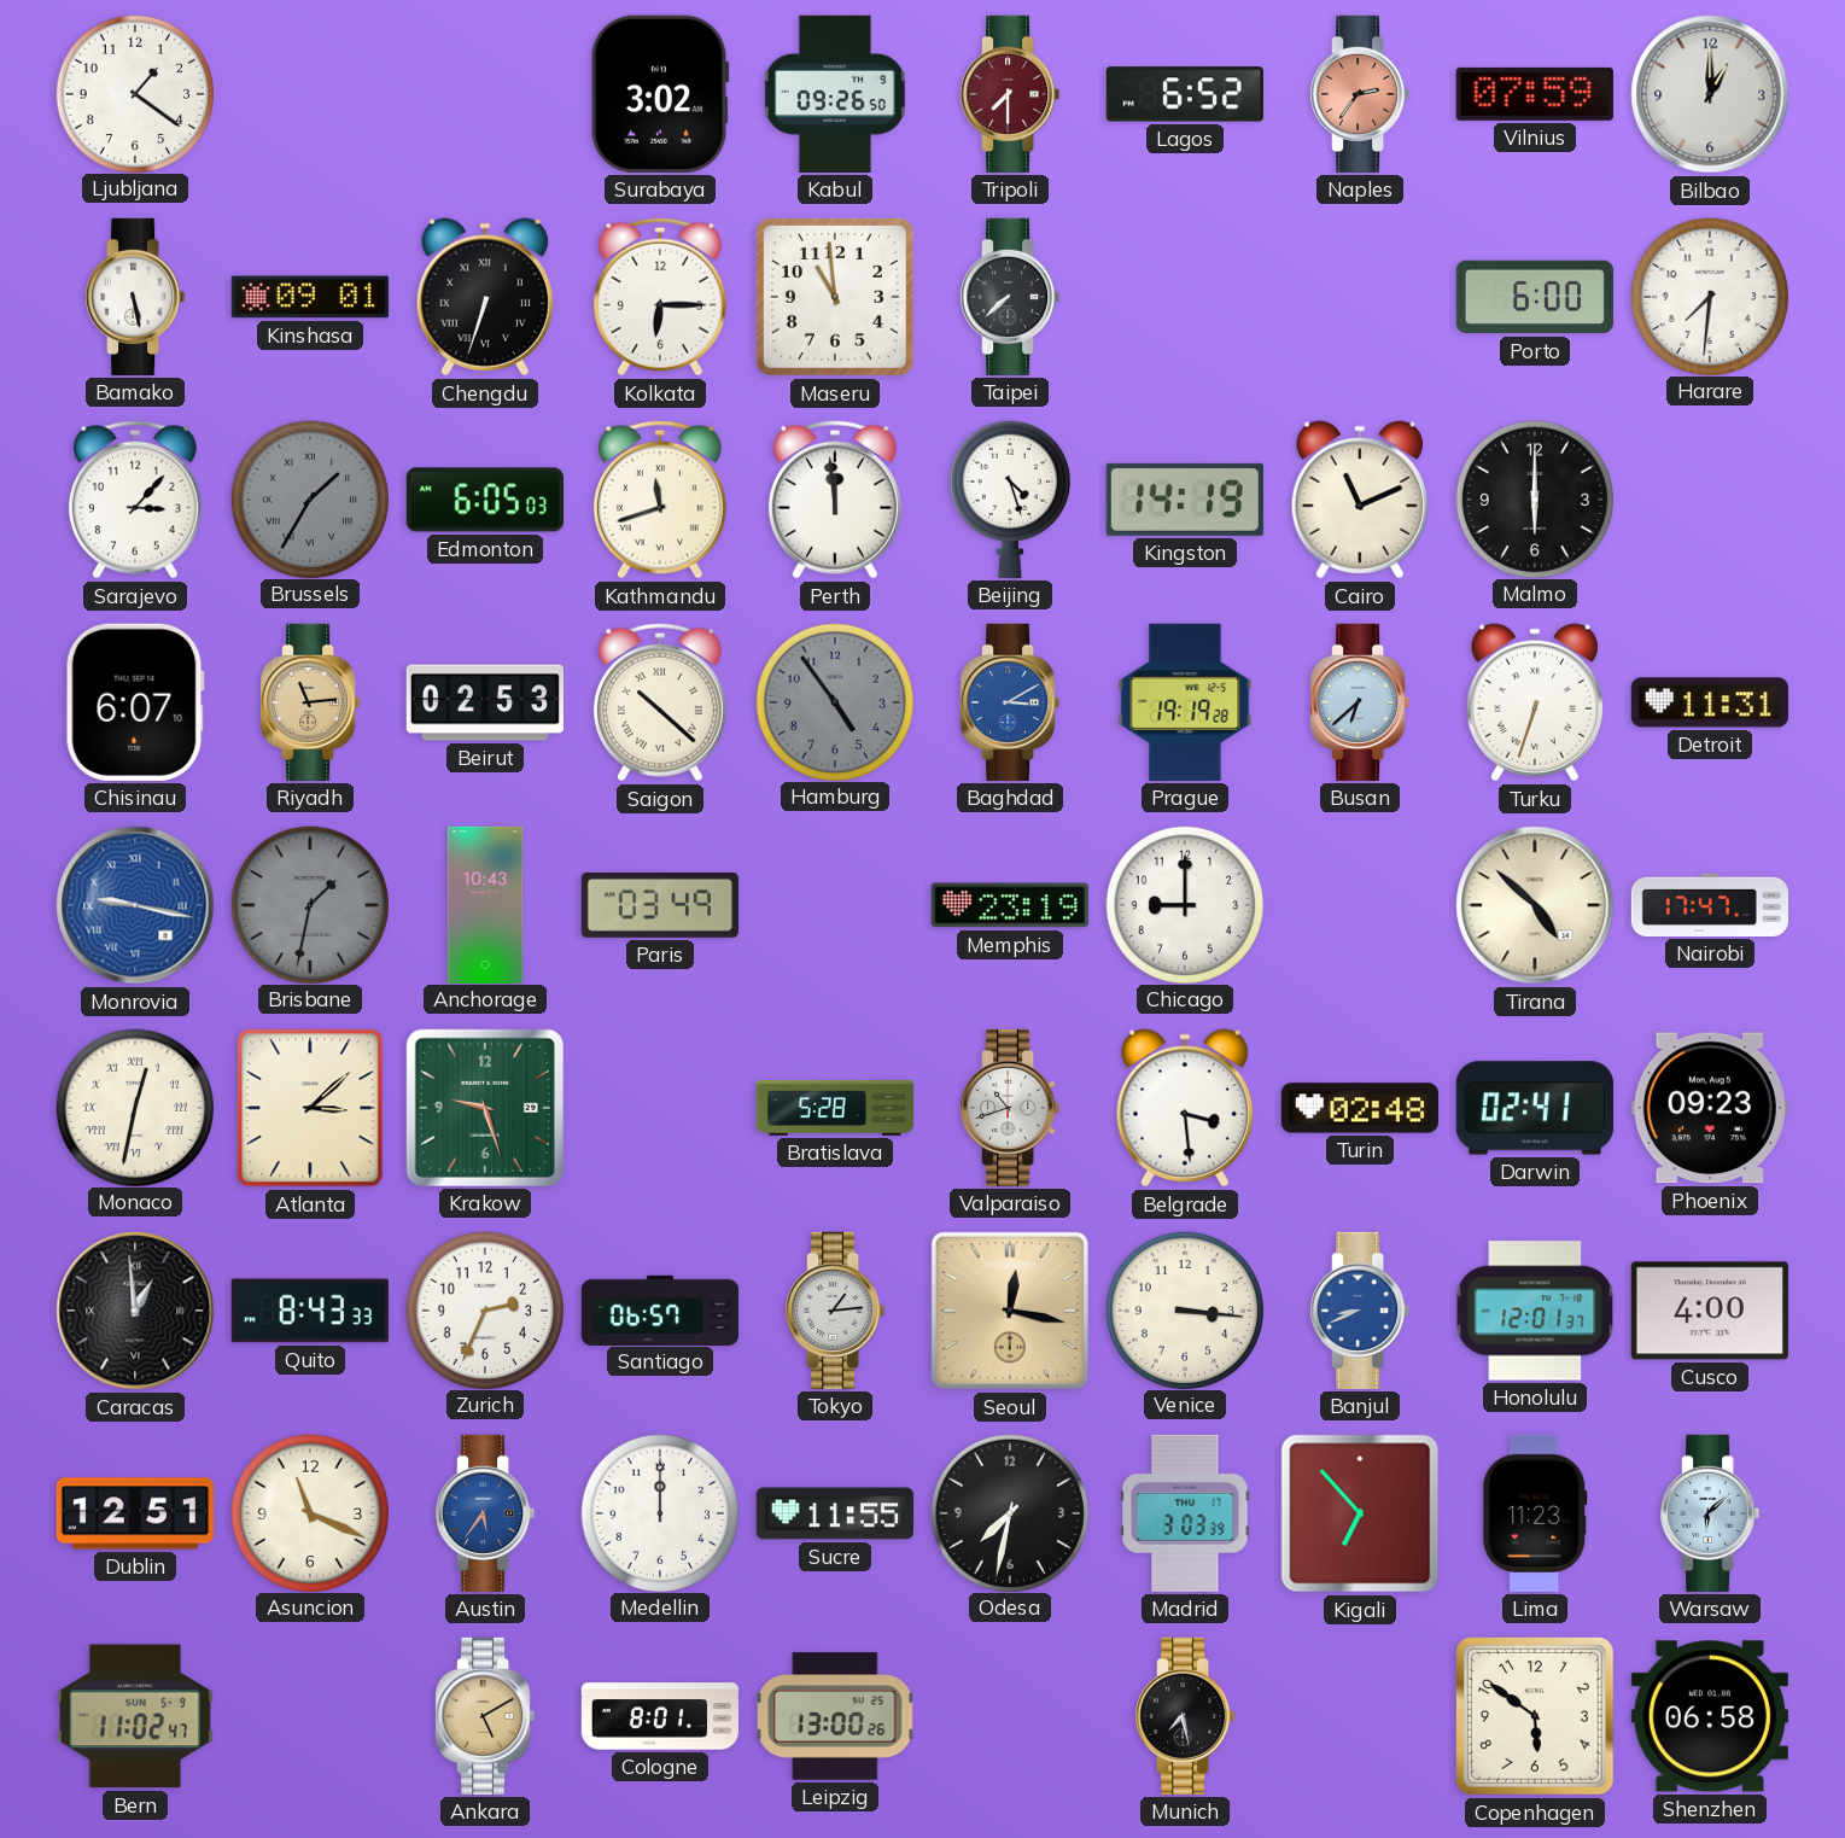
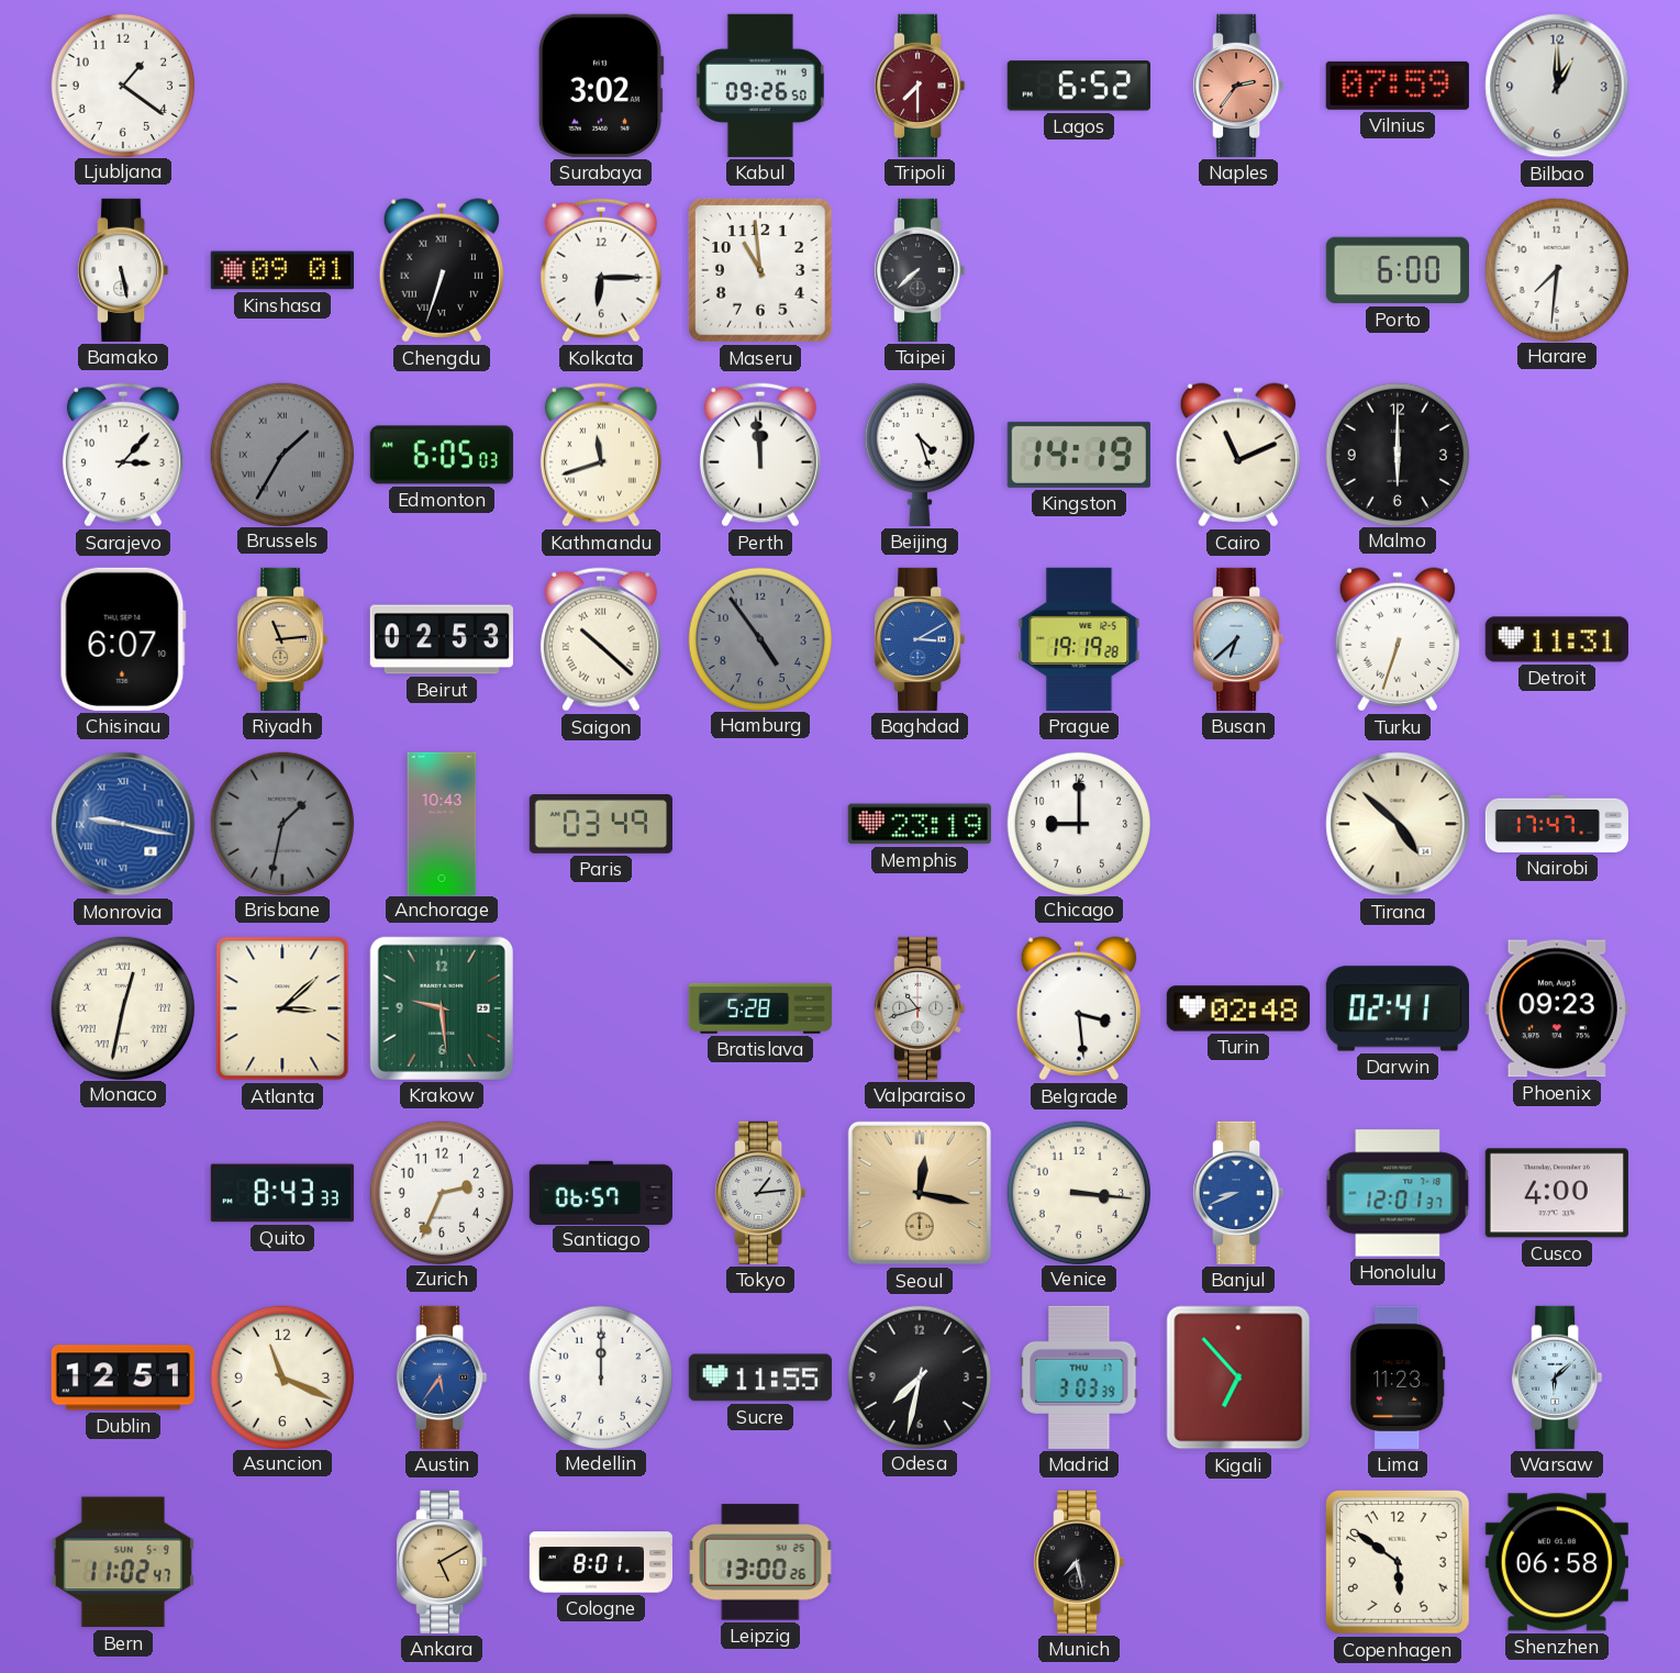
Krakow: 9:27 -> 9:29
Caracas: 12:59 -> none
